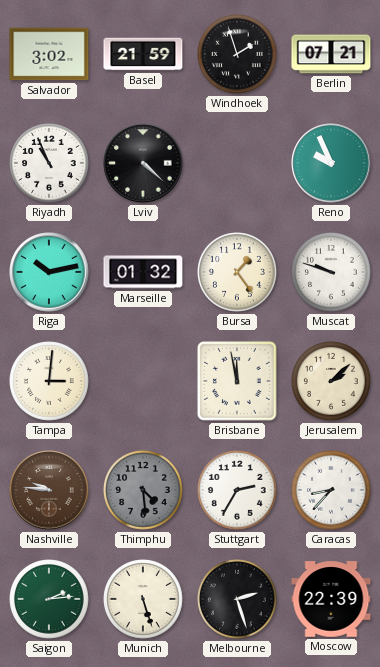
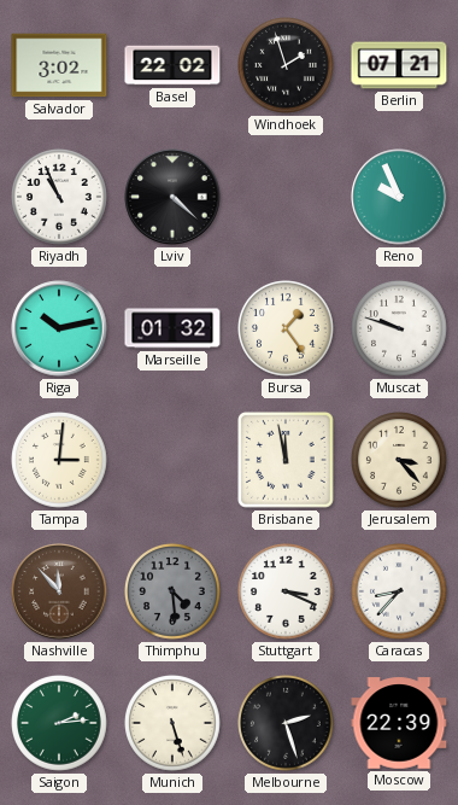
Basel: 21:59 -> 22:02
Jerusalem: 2:08 -> 3:23
Nashville: 9:46 -> 11:53
Stuttgart: 2:35 -> 3:19
